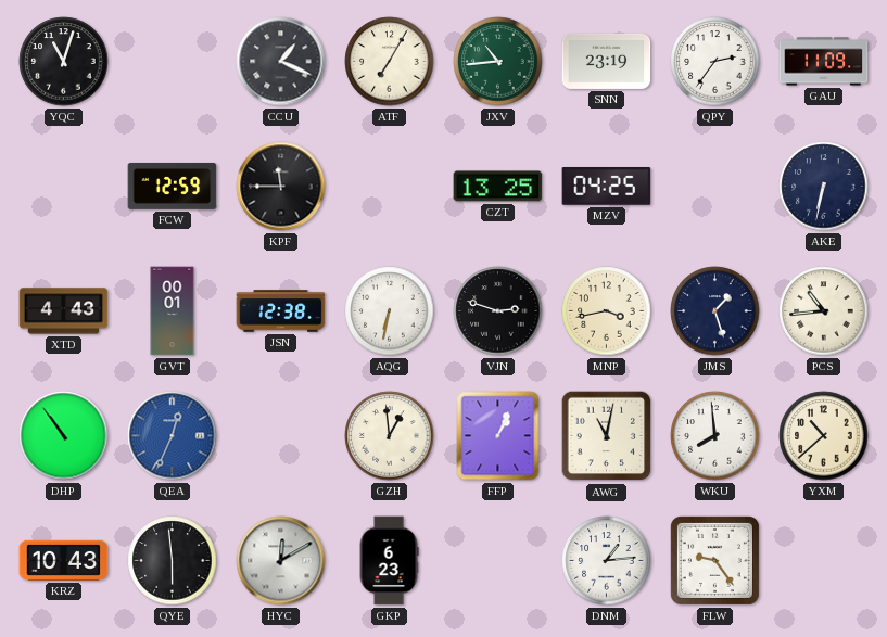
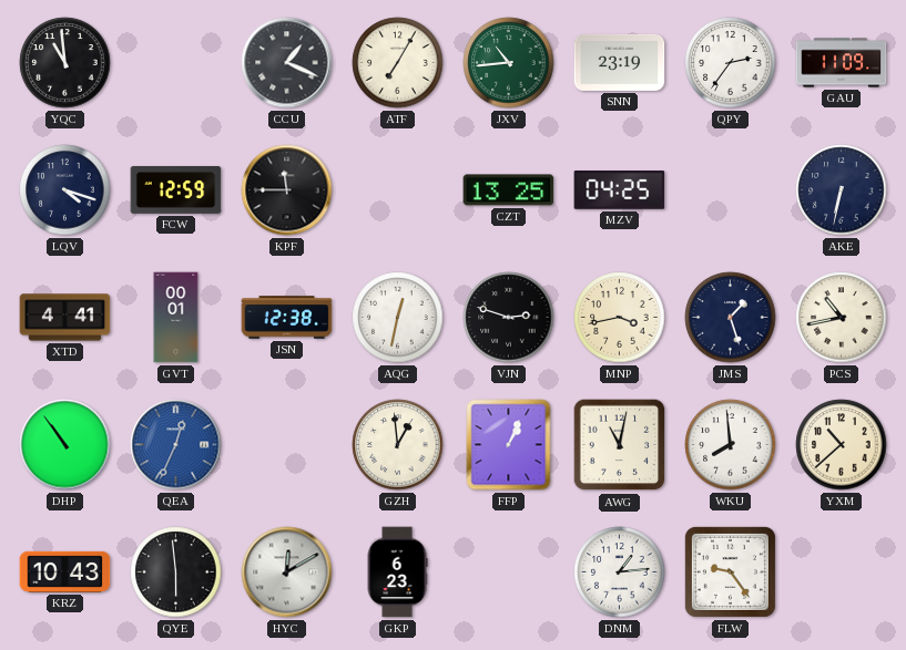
YQC: 11:03 -> 10:59
LQV: none -> 4:18
XTD: 4:43 -> 4:41
AQG: 6:32 -> 12:32
PCS: 10:44 -> 10:43
